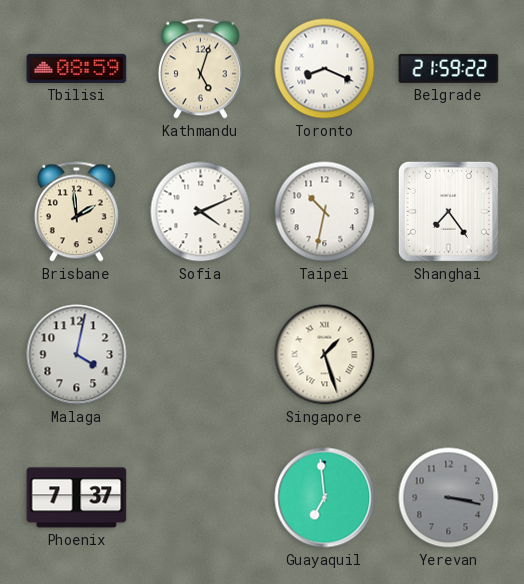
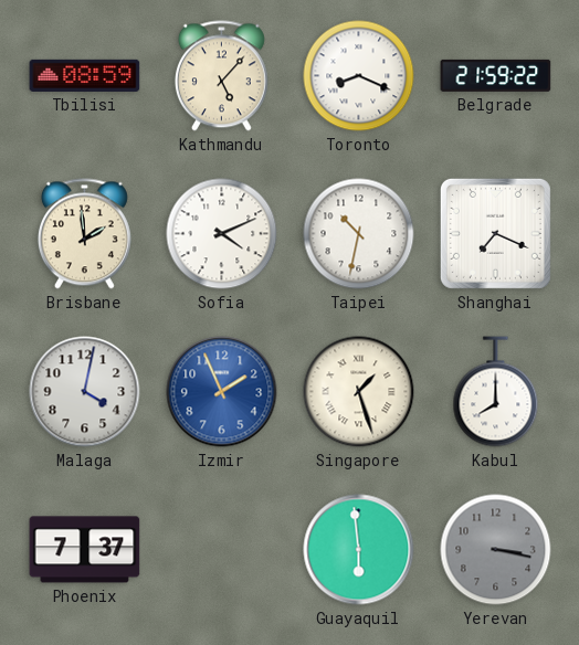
Kathmandu: 5:03 -> 5:07
Shanghai: 7:24 -> 7:19
Izmir: none -> 1:56
Kabul: none -> 8:00
Guayaquil: 6:59 -> 5:59
